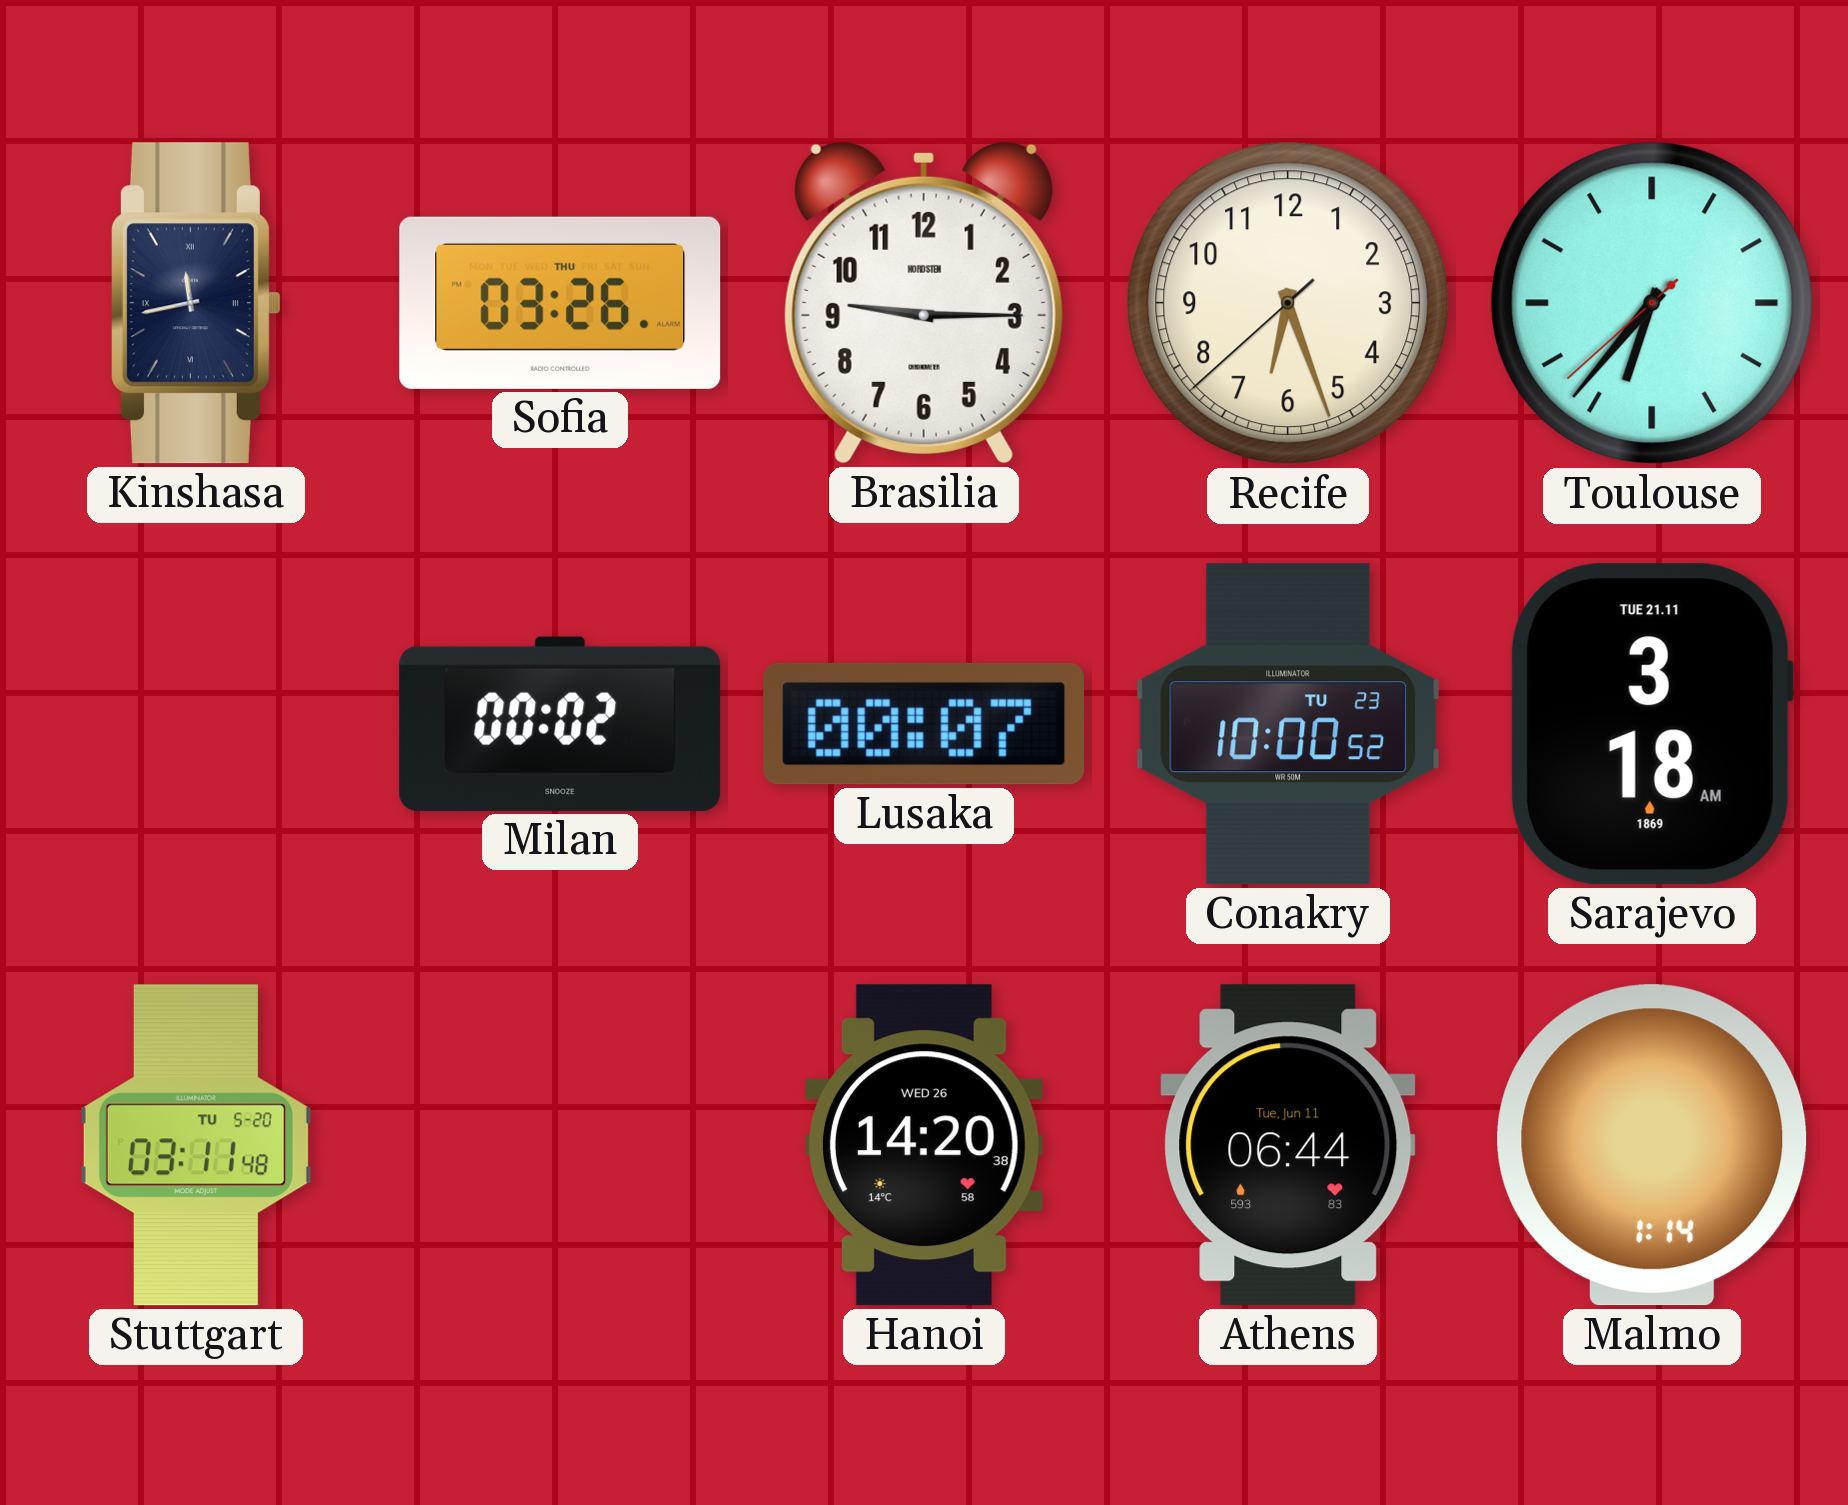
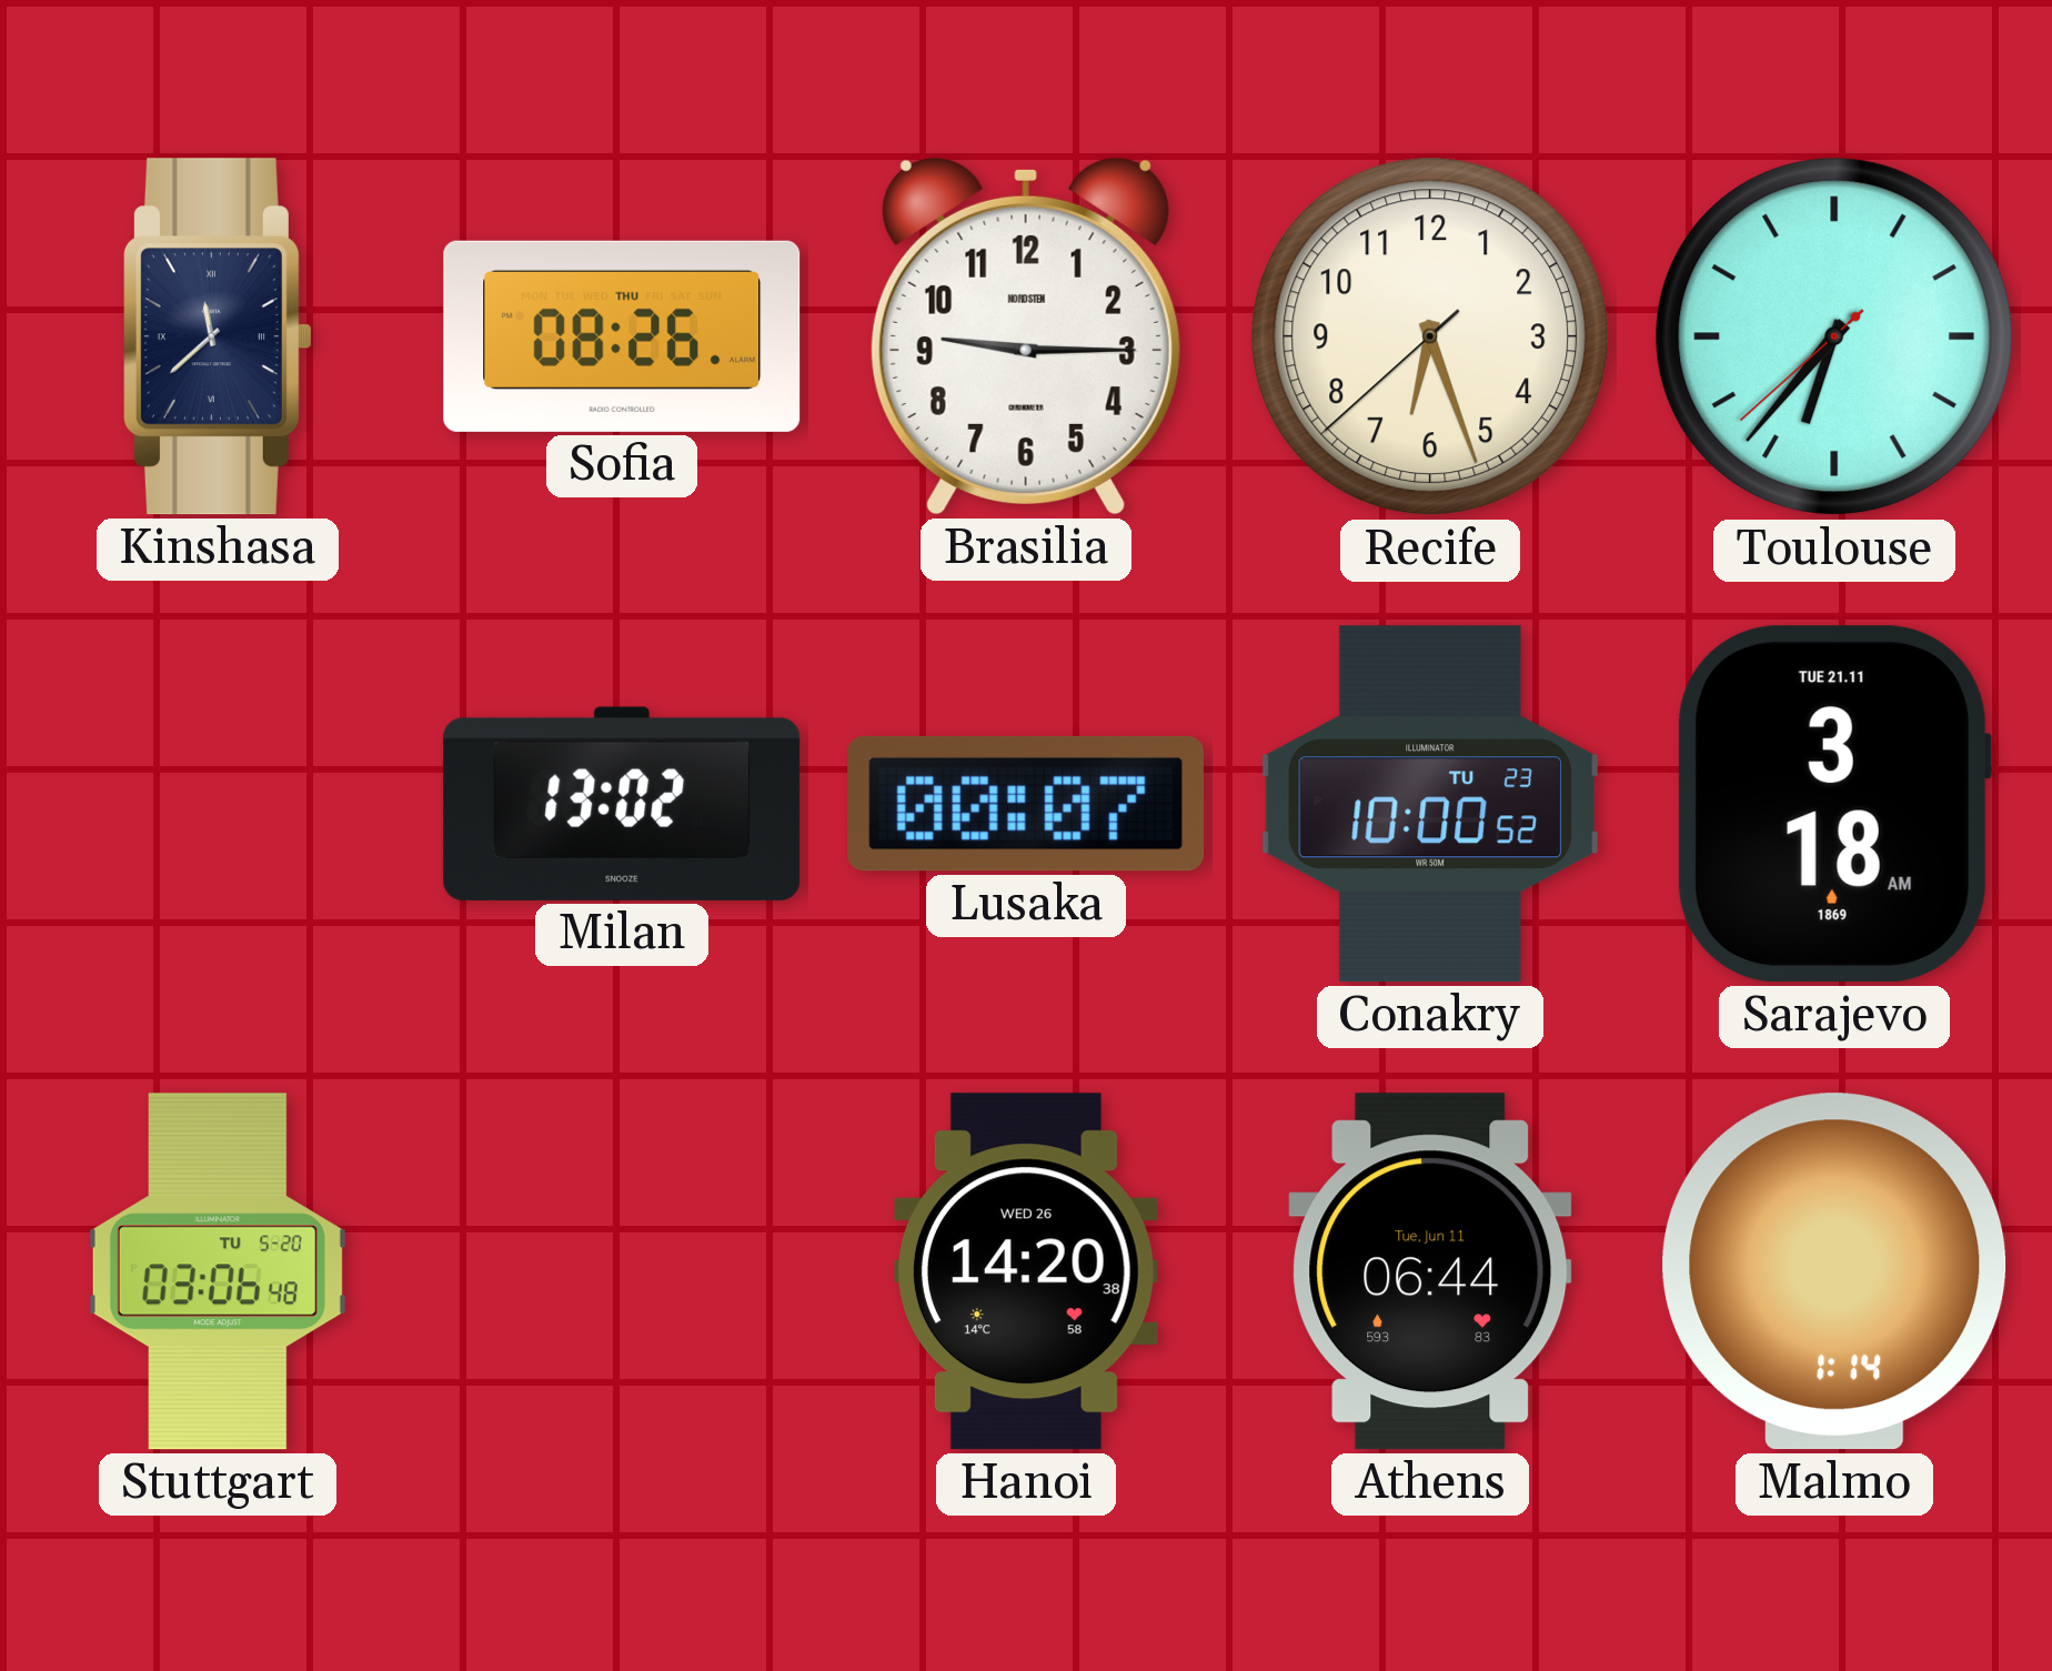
Kinshasa: 11:43 -> 11:38
Sofia: 03:26 -> 08:26
Milan: 00:02 -> 13:02
Stuttgart: 03:11 -> 03:06
